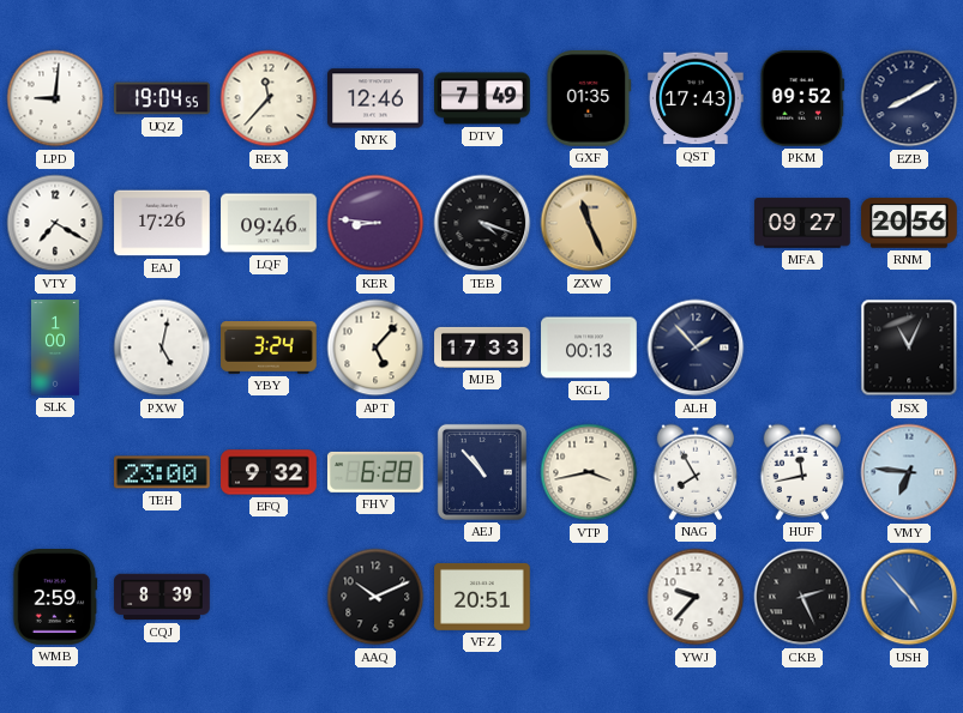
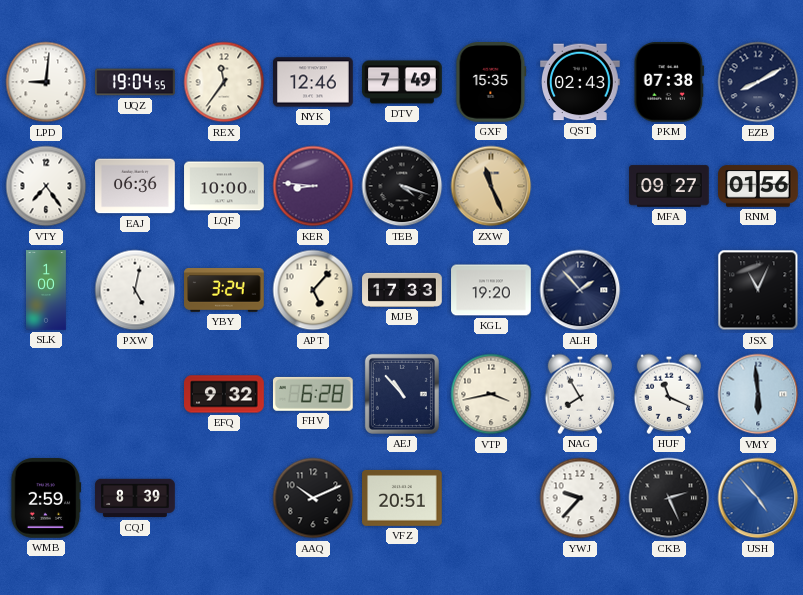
REX: 11:37 -> 11:36
GXF: 01:35 -> 15:35
QST: 17:43 -> 02:43
PKM: 09:52 -> 07:38
VTY: 7:20 -> 7:24
EAJ: 17:26 -> 06:36
LQF: 09:46 -> 10:00
RNM: 20:56 -> 01:56
KGL: 00:13 -> 19:20
TEH: 23:00 -> none
HUF: 11:43 -> 11:19
VMY: 6:46 -> 5:59
